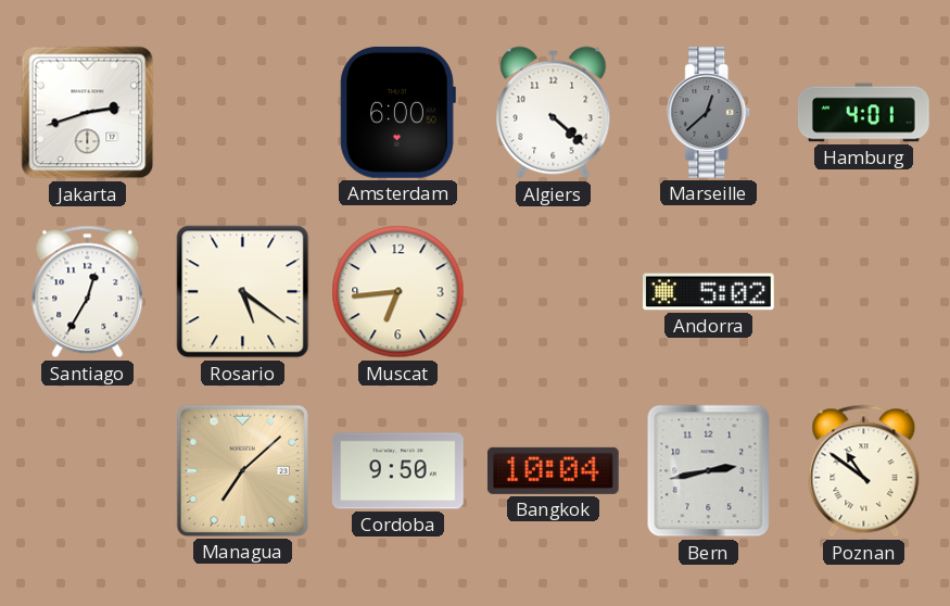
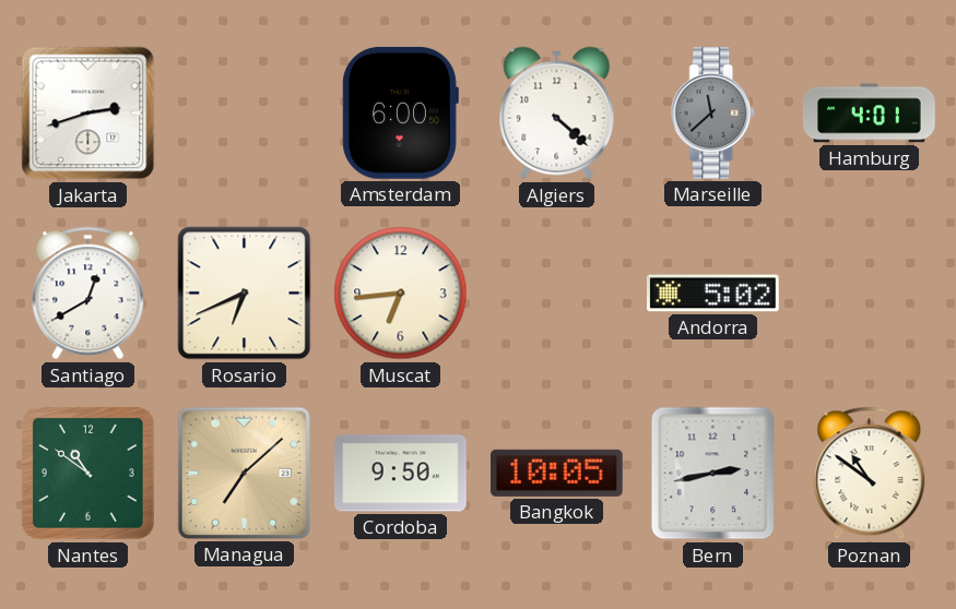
Marseille: 12:38 -> 11:38
Santiago: 12:35 -> 12:40
Rosario: 5:21 -> 6:41
Nantes: none -> 10:51
Bangkok: 10:04 -> 10:05
